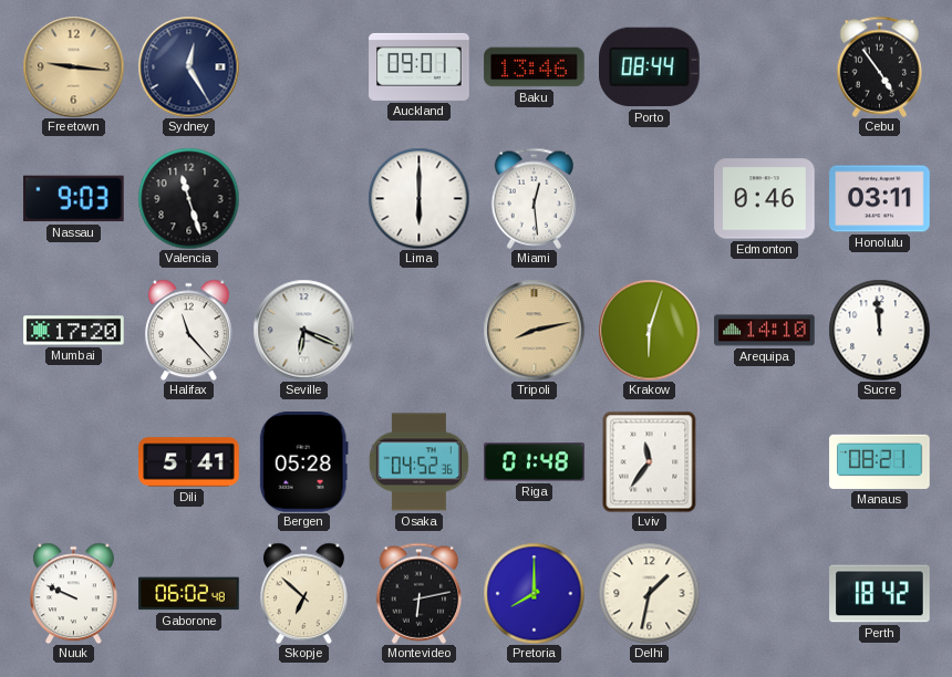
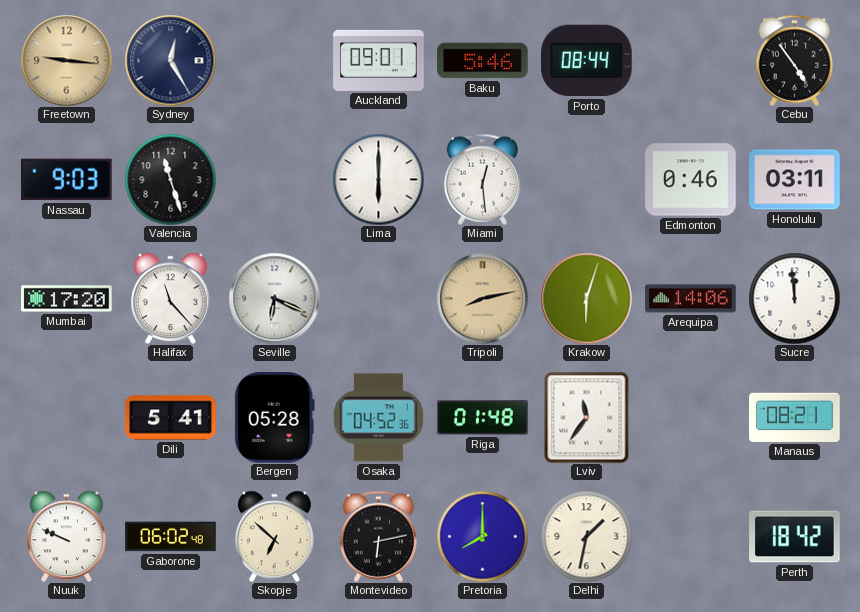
Baku: 13:46 -> 5:46
Arequipa: 14:10 -> 14:06
